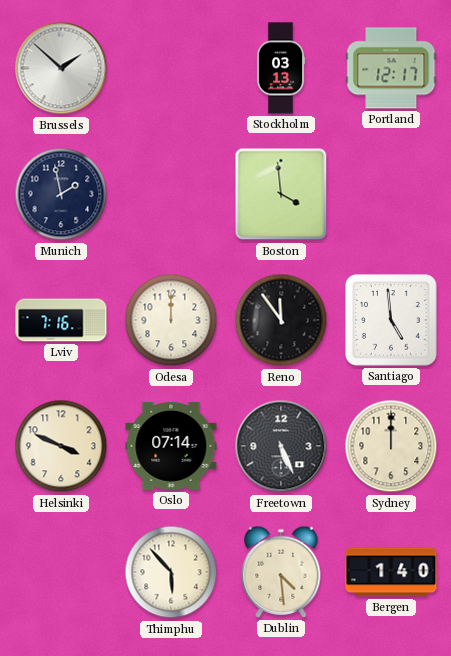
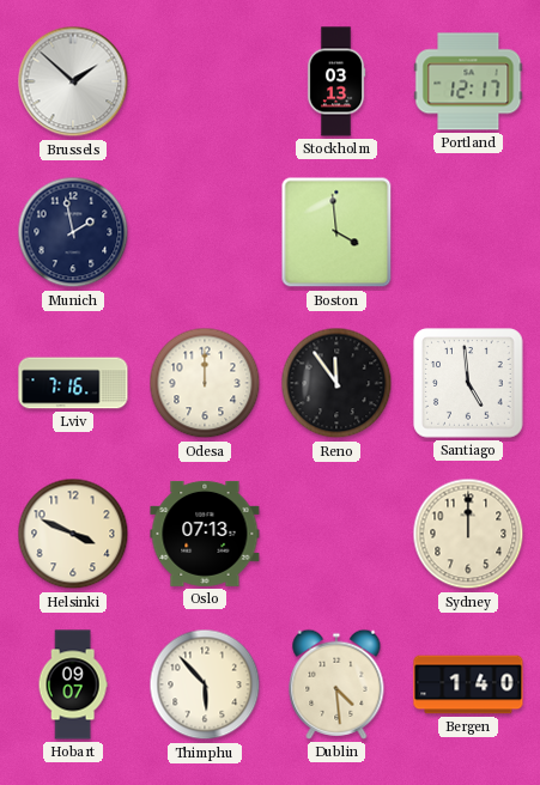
Oslo: 07:14 -> 07:13
Freetown: 5:26 -> none
Hobart: none -> 09:07
